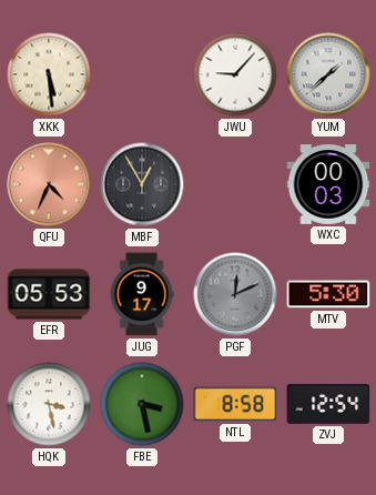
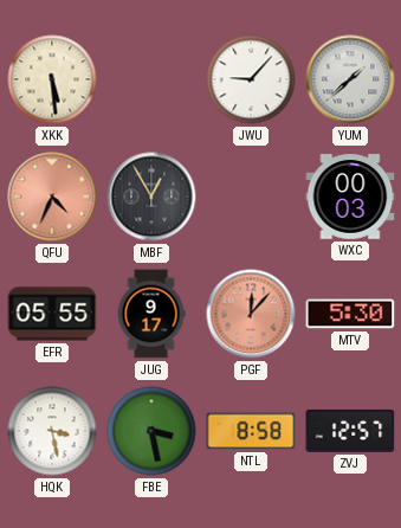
EFR: 05:53 -> 05:55
PGF: 12:11 -> 12:07
PGF dial: grey -> salmon
ZVJ: 12:54 -> 12:57
